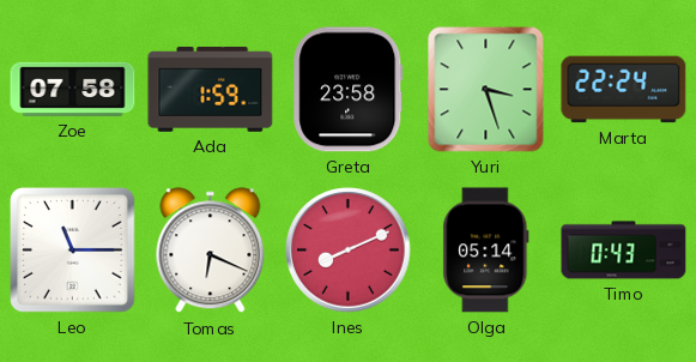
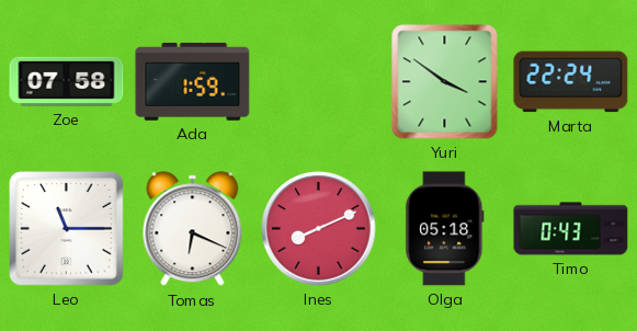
Greta: 23:58 -> none
Yuri: 3:27 -> 3:51
Olga: 05:14 -> 05:18
